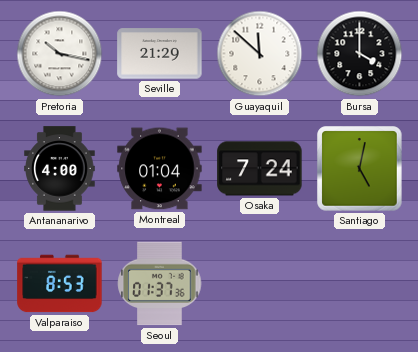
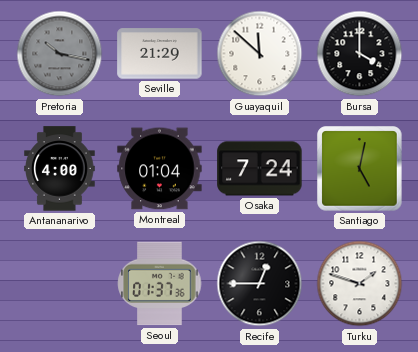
Pretoria dial: white -> grey
Valparaiso: 8:53 -> none
Recife: none -> 12:45
Turku: none -> 1:48
